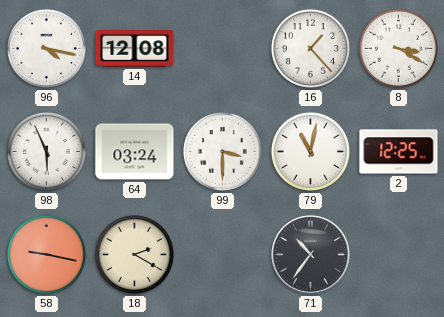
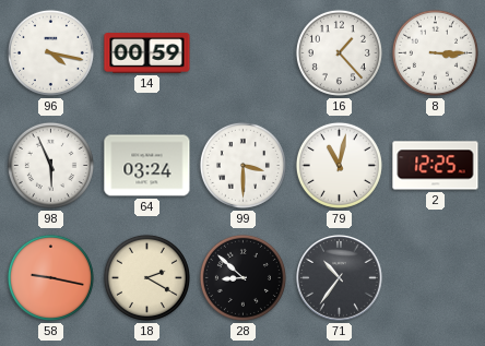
14: 12:08 -> 00:59
8: 3:20 -> 3:15
28: none -> 8:52
